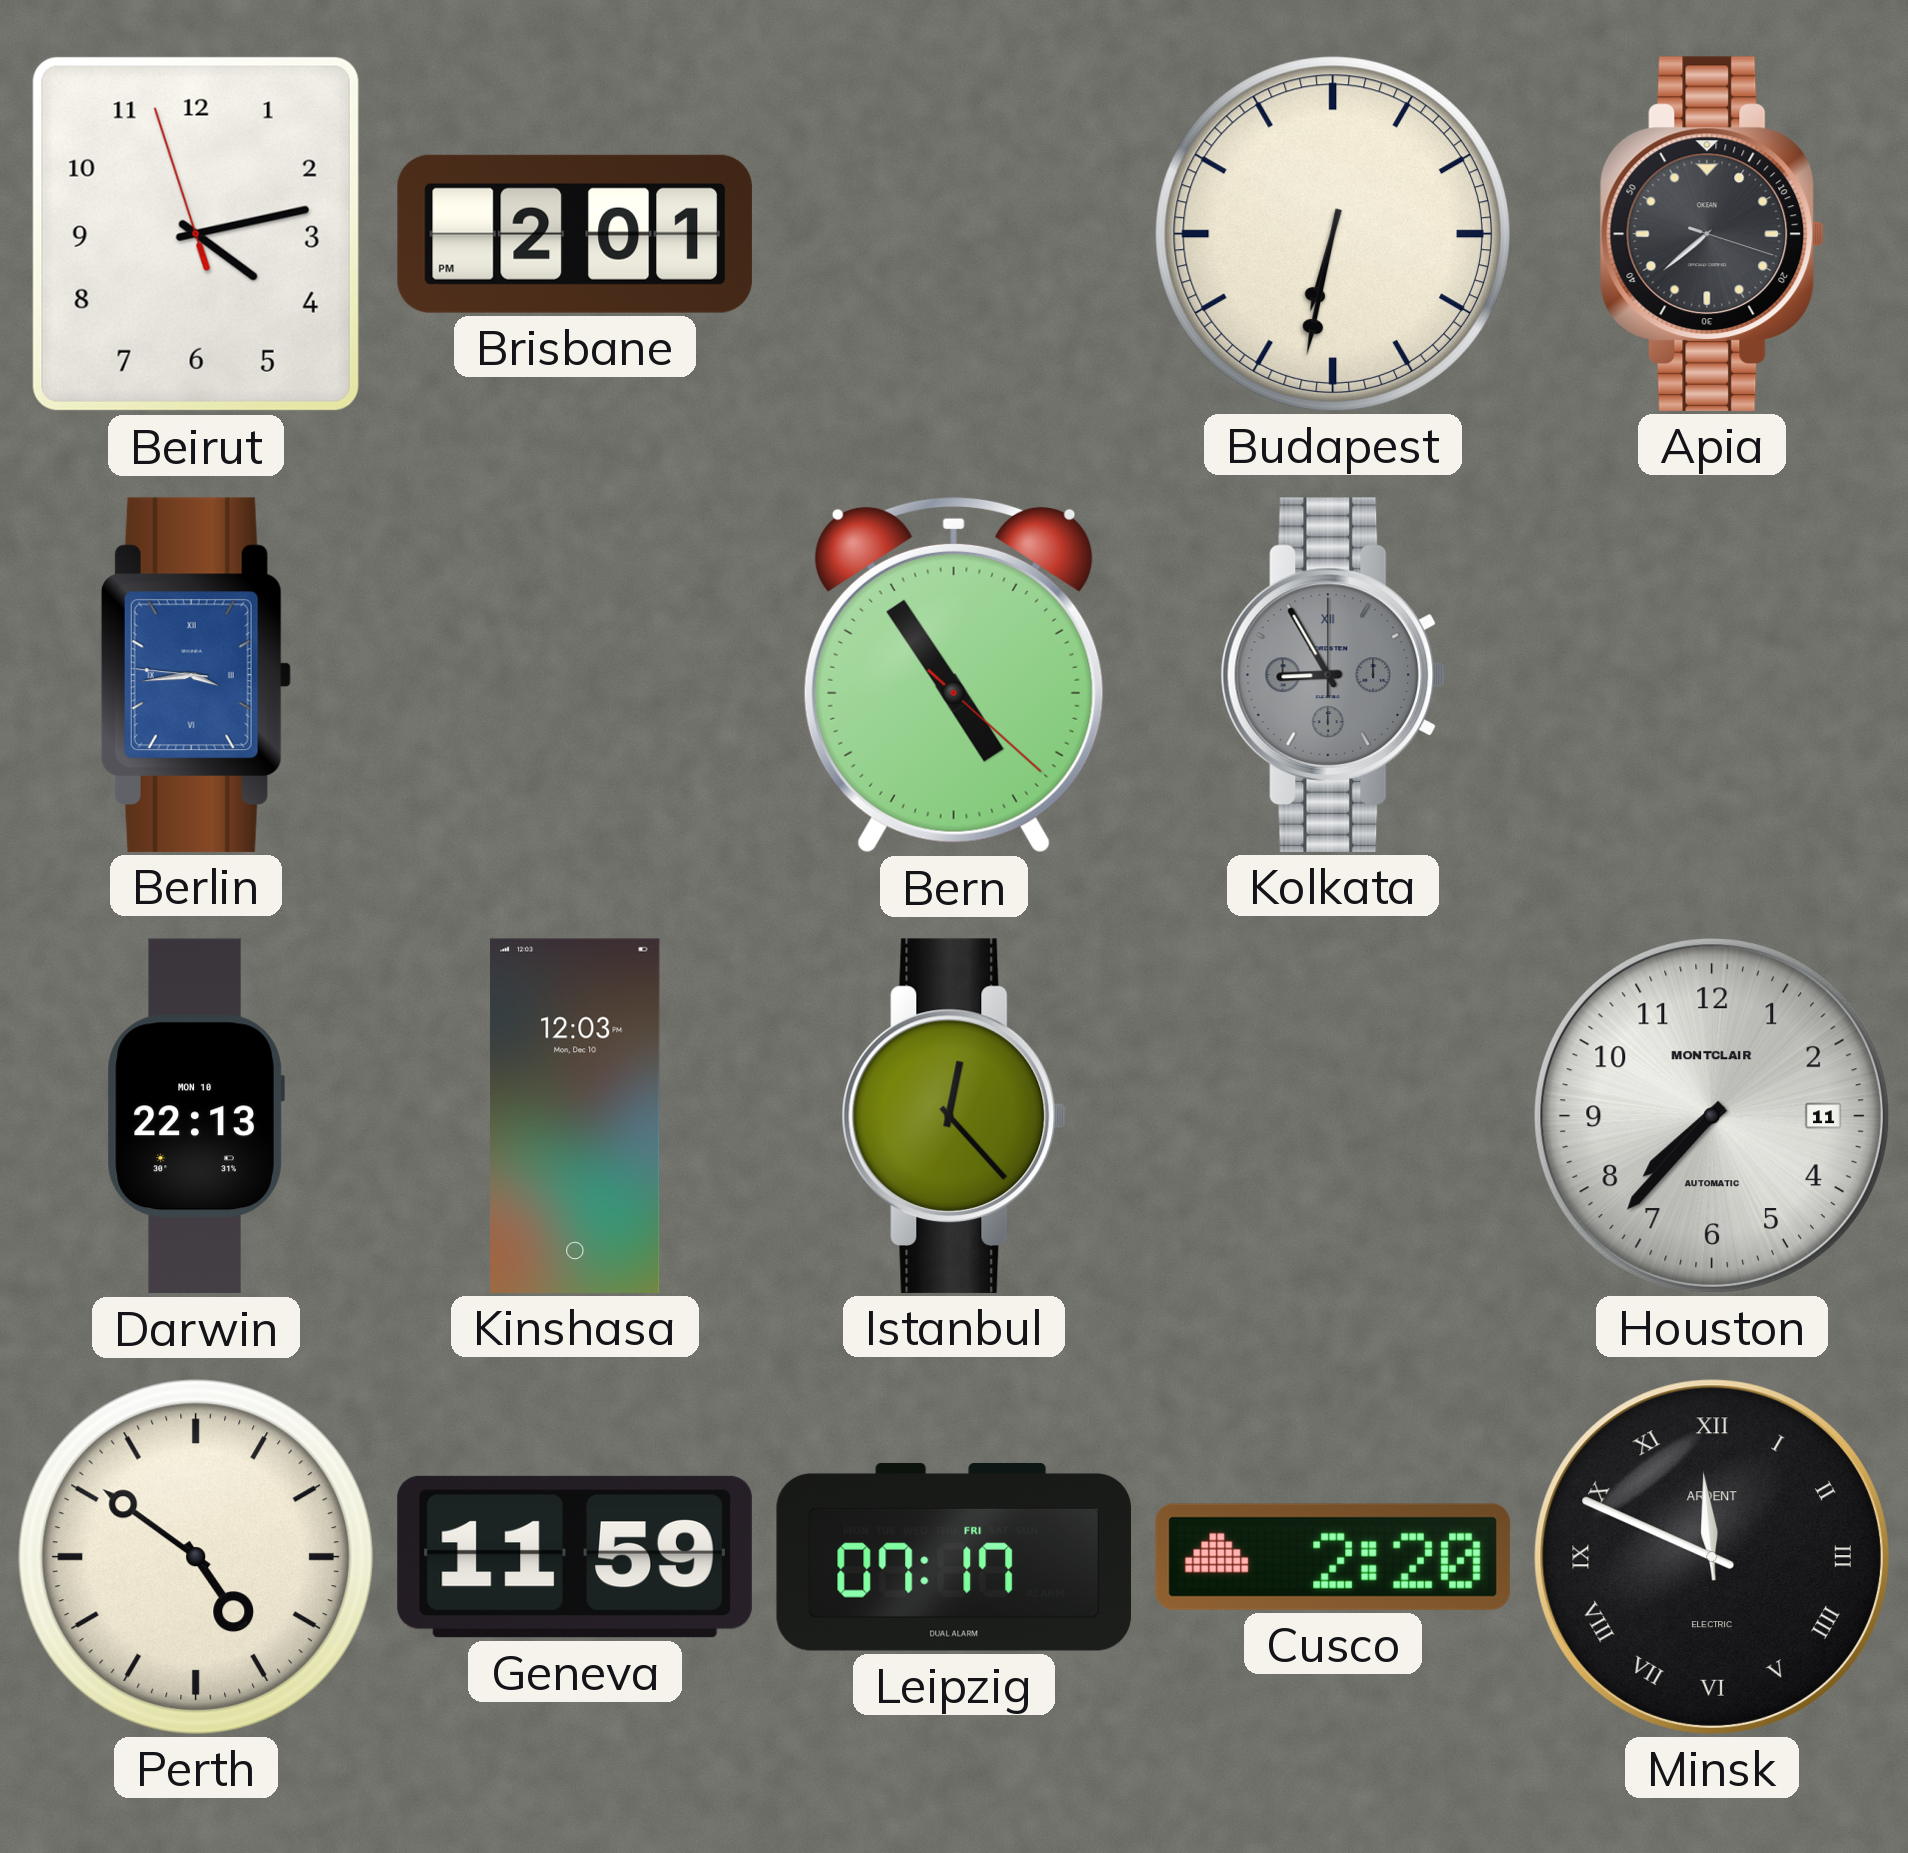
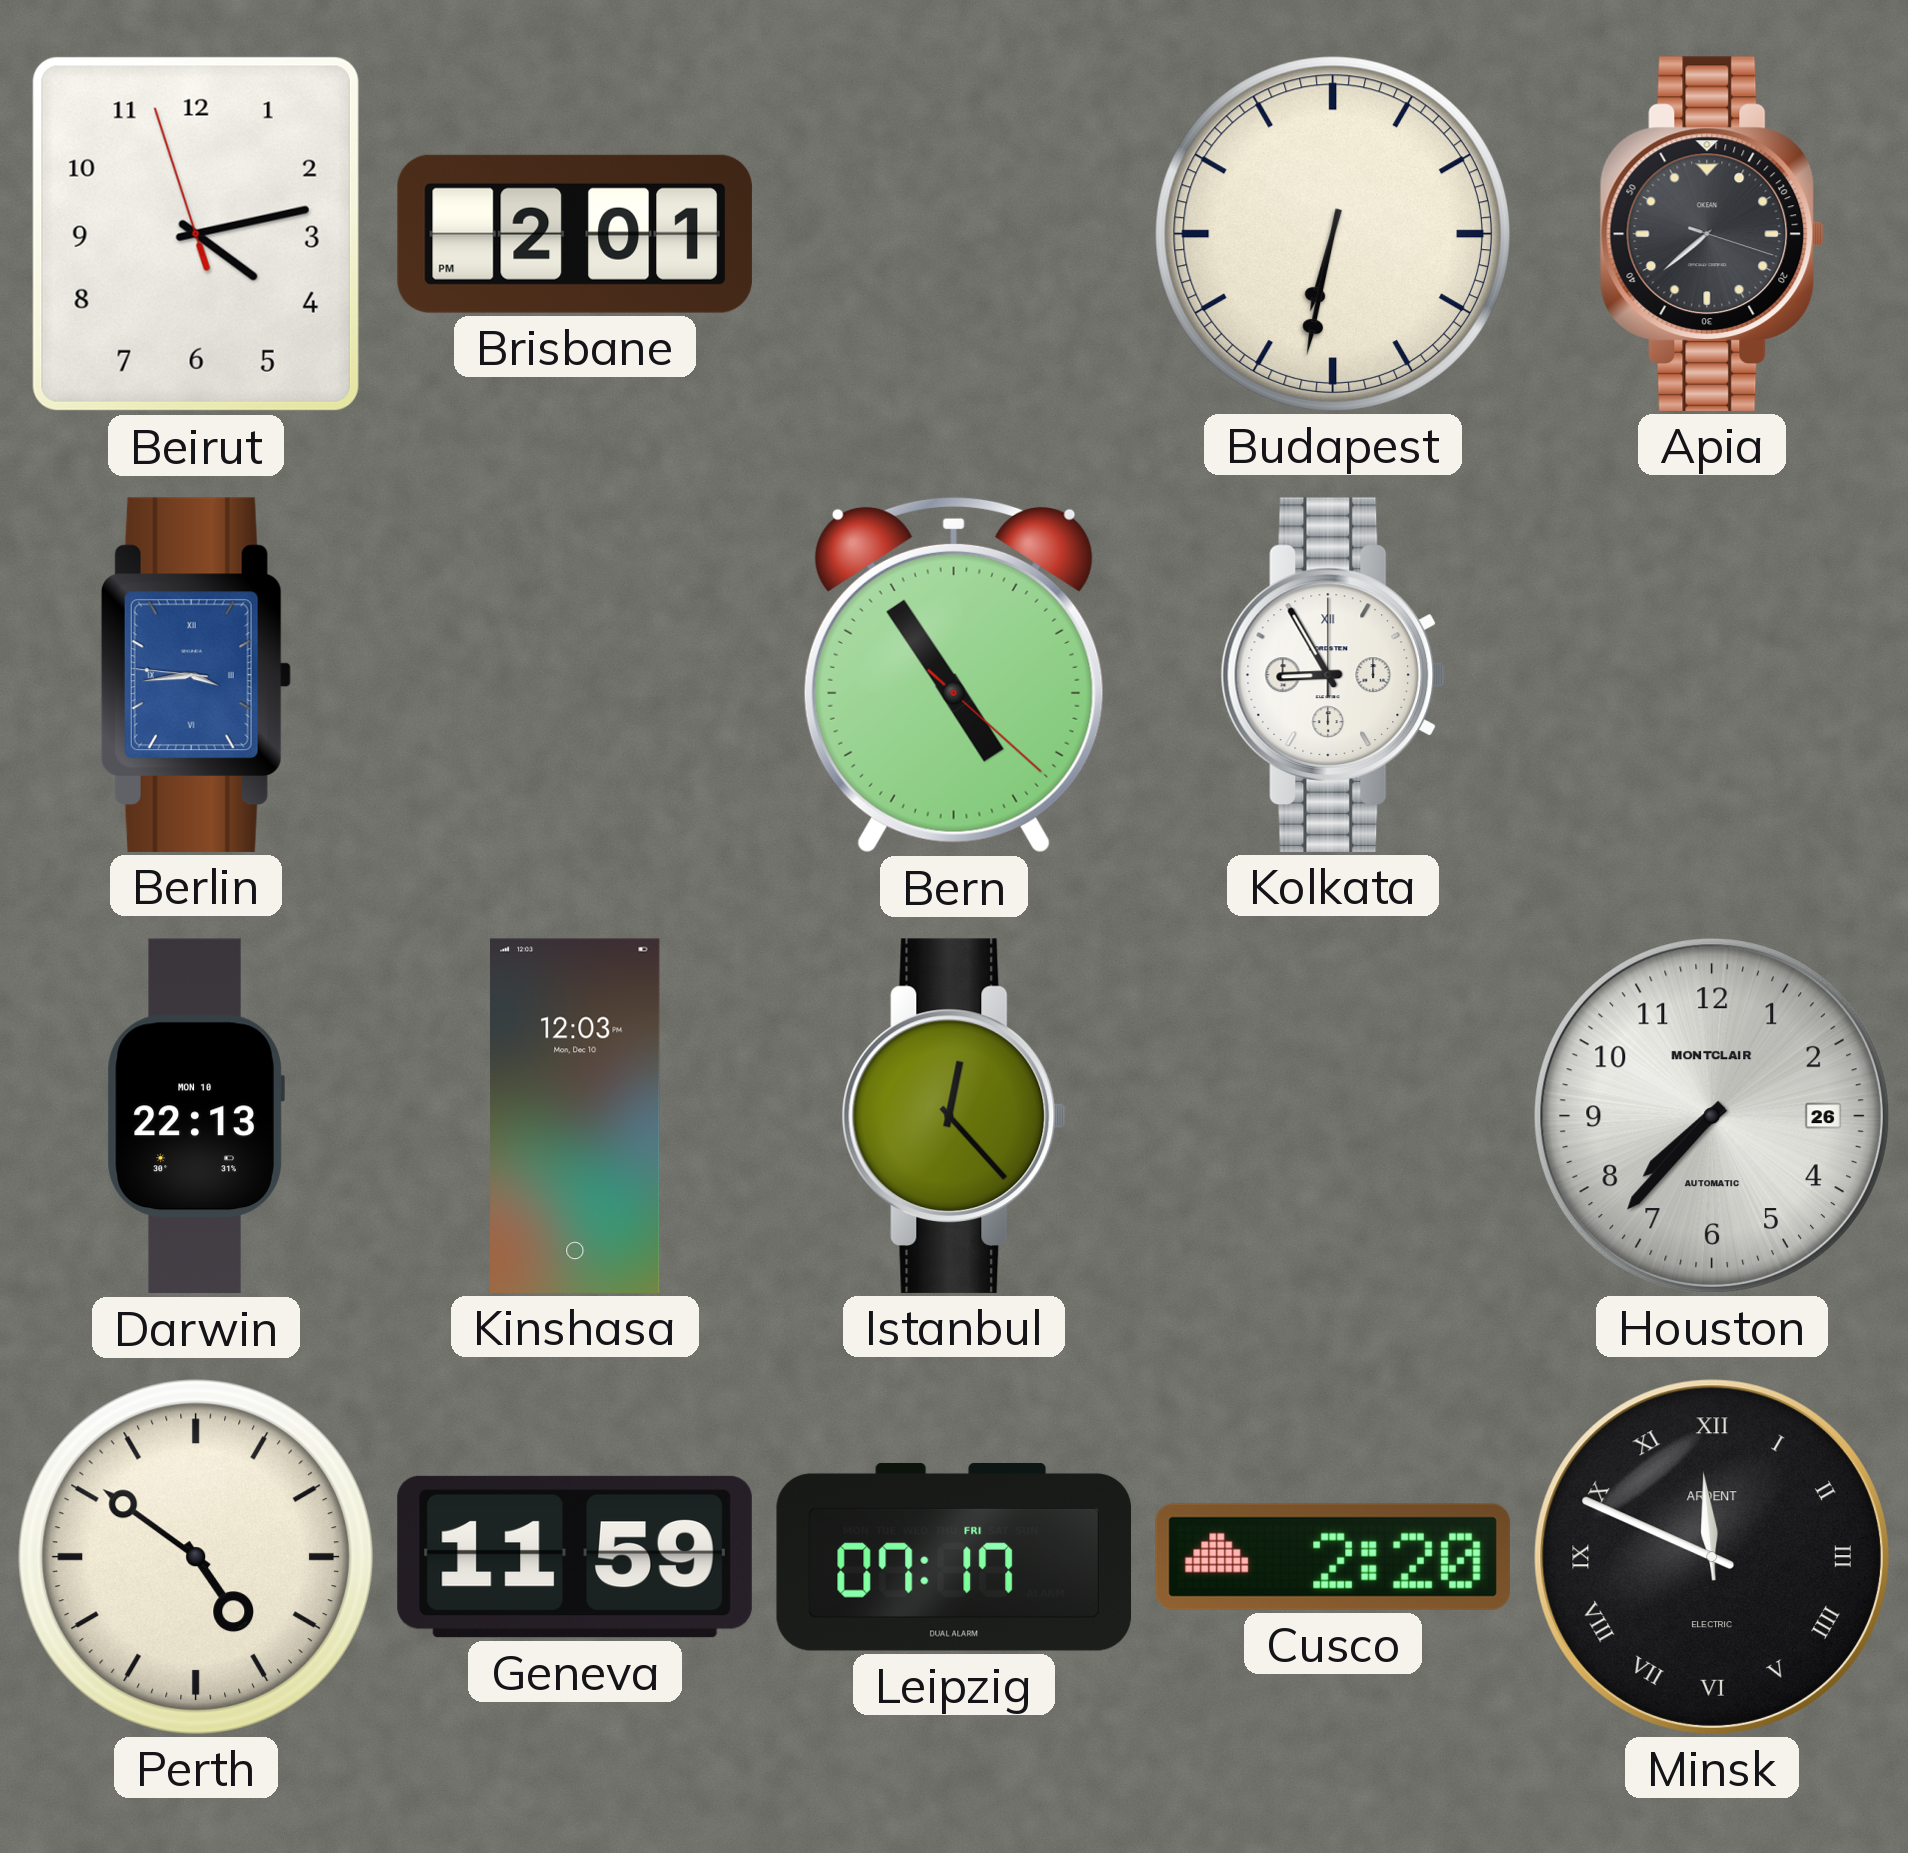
Kolkata dial: grey -> white
Houston date: 11 -> 26
